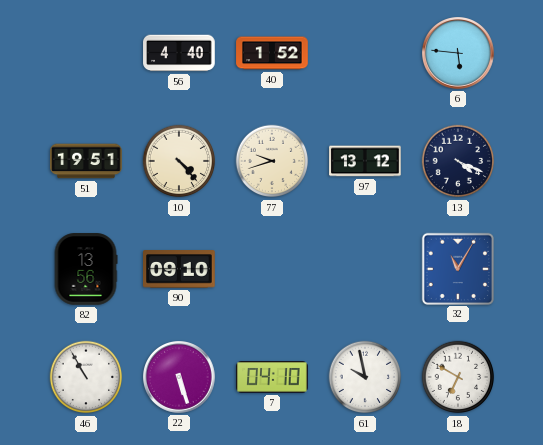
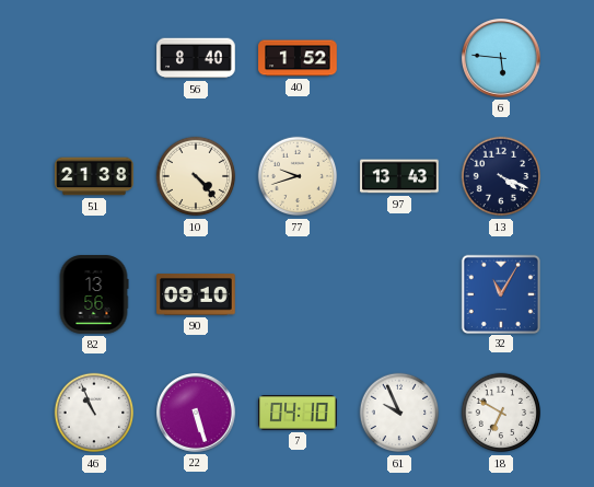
56: 4:40 -> 8:40
51: 19:51 -> 21:38
97: 13:12 -> 13:43
46: 10:55 -> 10:56
61: 9:58 -> 9:56
